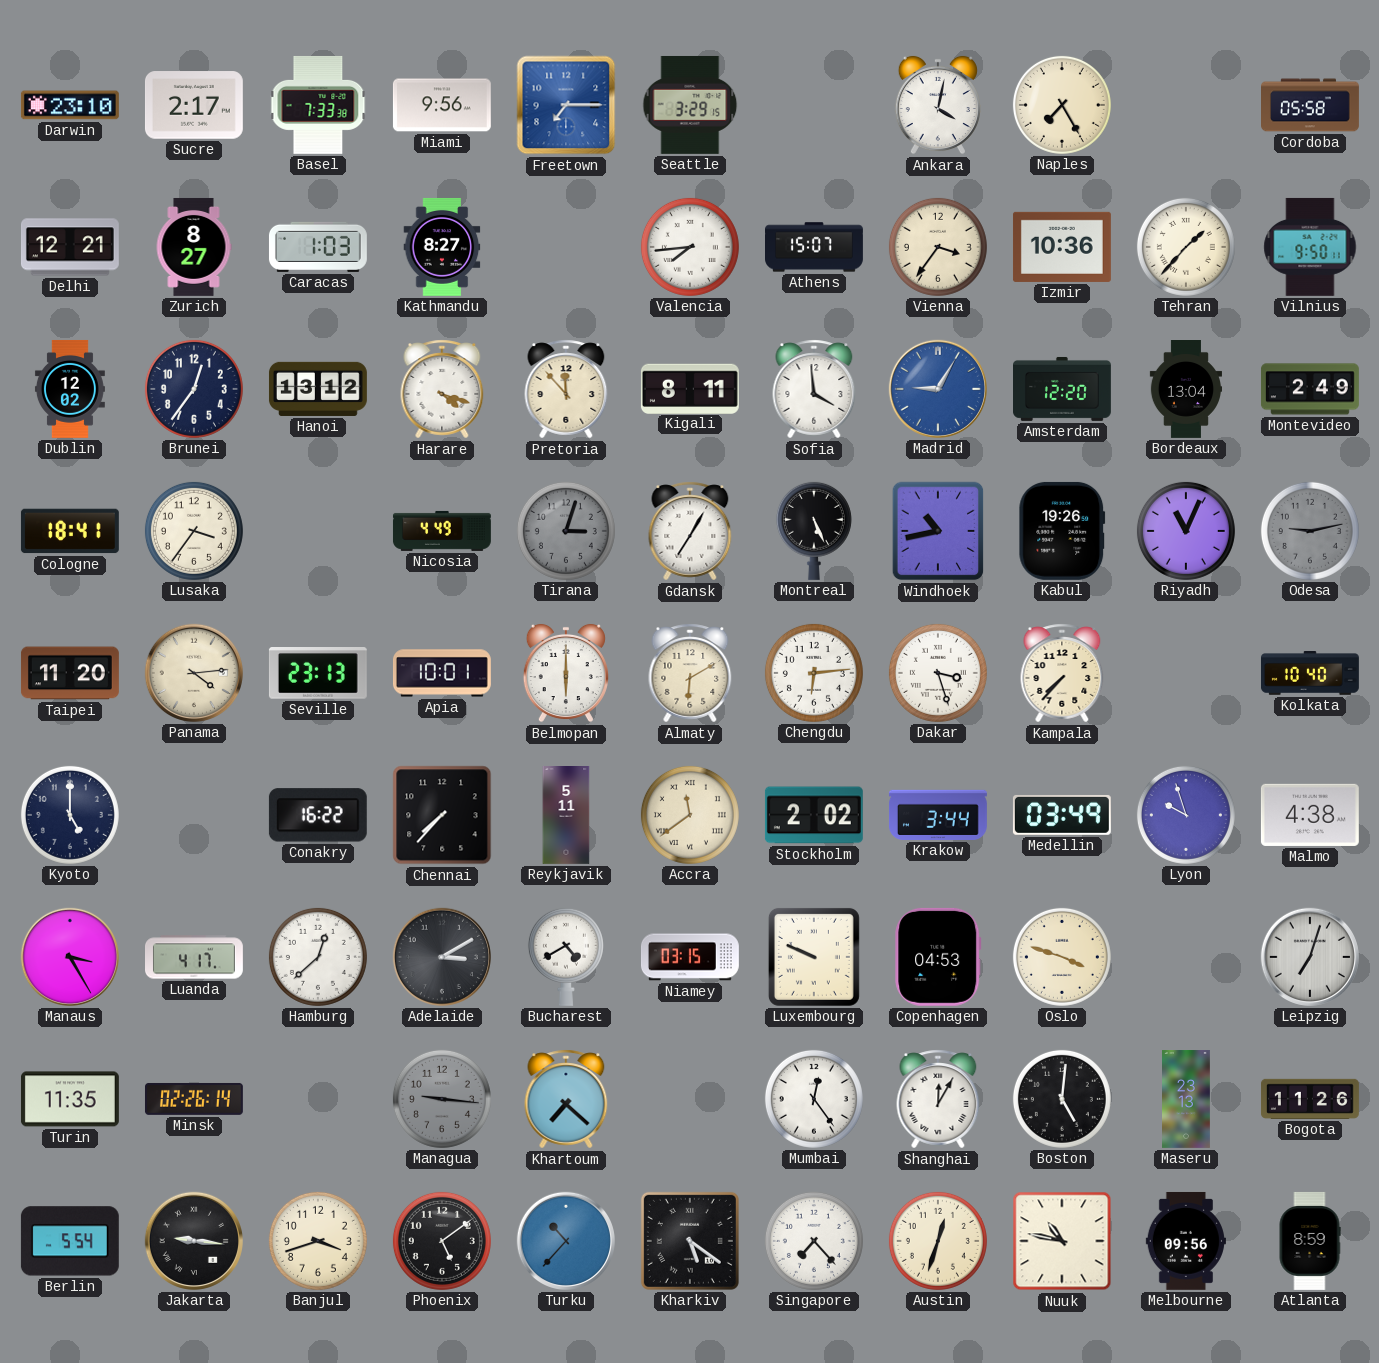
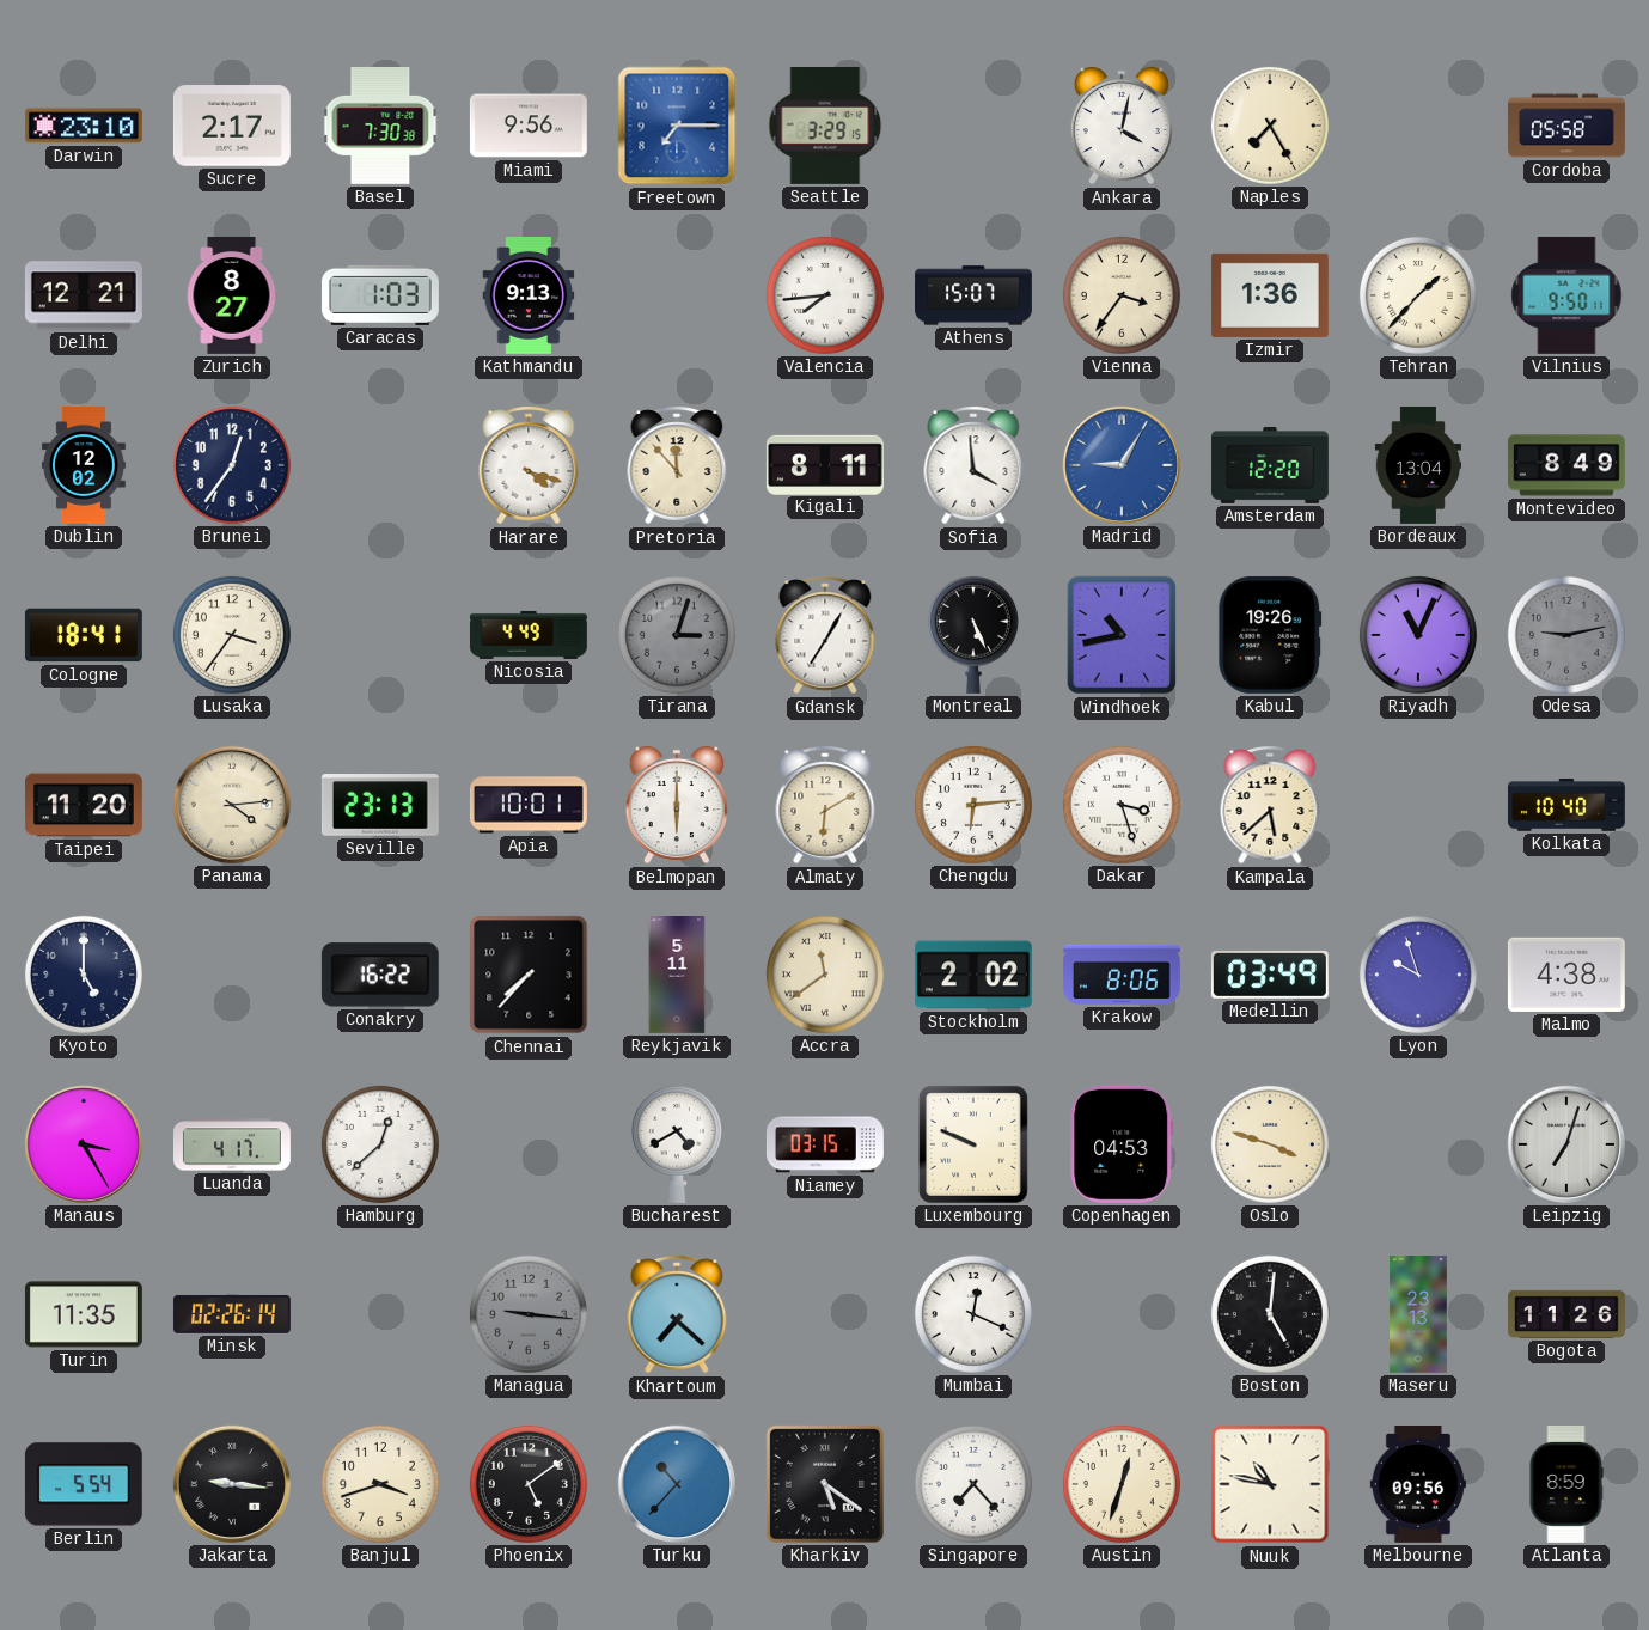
Basel: 7:33 -> 7:30
Kathmandu: 8:27 -> 9:13
Izmir: 10:36 -> 1:36
Hanoi: 13:12 -> none
Montevideo: 2:49 -> 8:49
Kampala: 7:37 -> 5:38
Krakow: 3:44 -> 8:06
Adelaide: 3:10 -> none
Mumbai: 12:24 -> 12:19
Shanghai: 12:05 -> none
